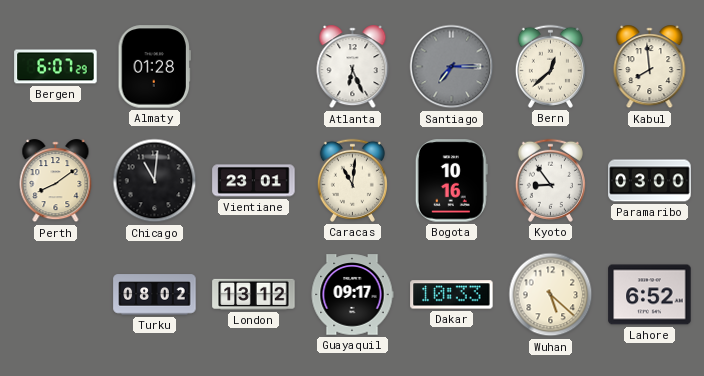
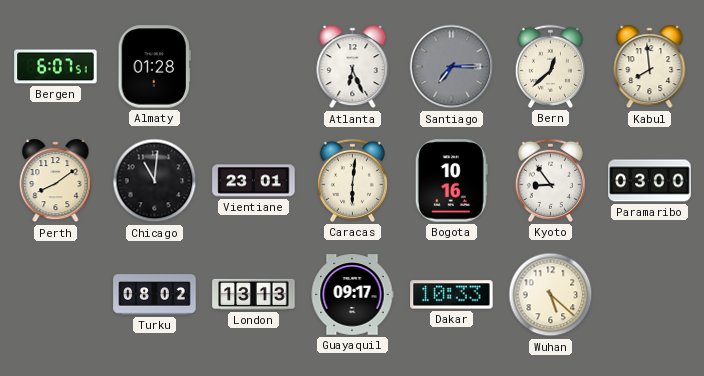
Bergen: 6:07:29 -> 6:07:51
Caracas: 11:01 -> 6:01
London: 13:12 -> 13:13
Lahore: 6:52 -> none
